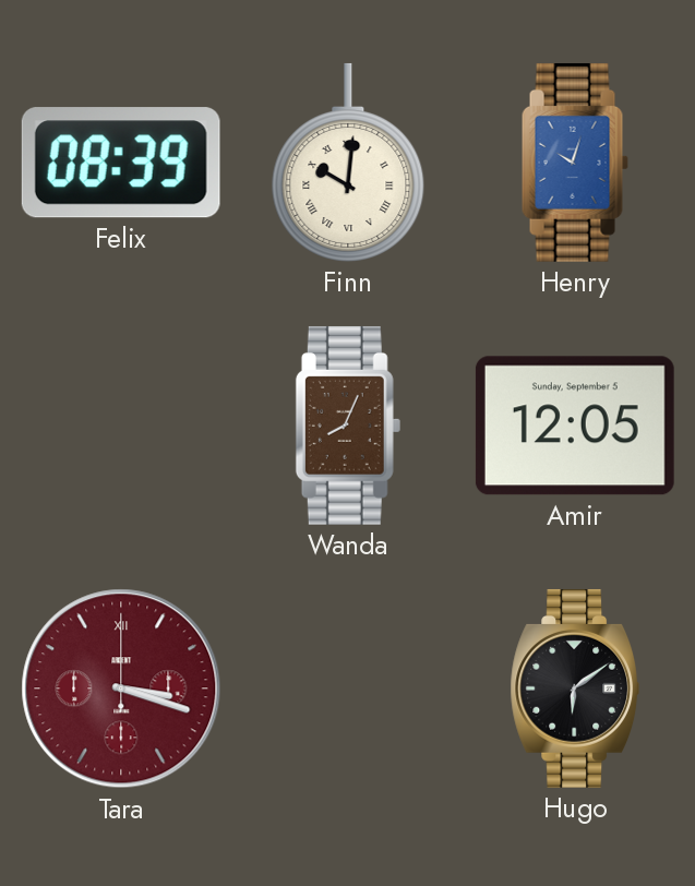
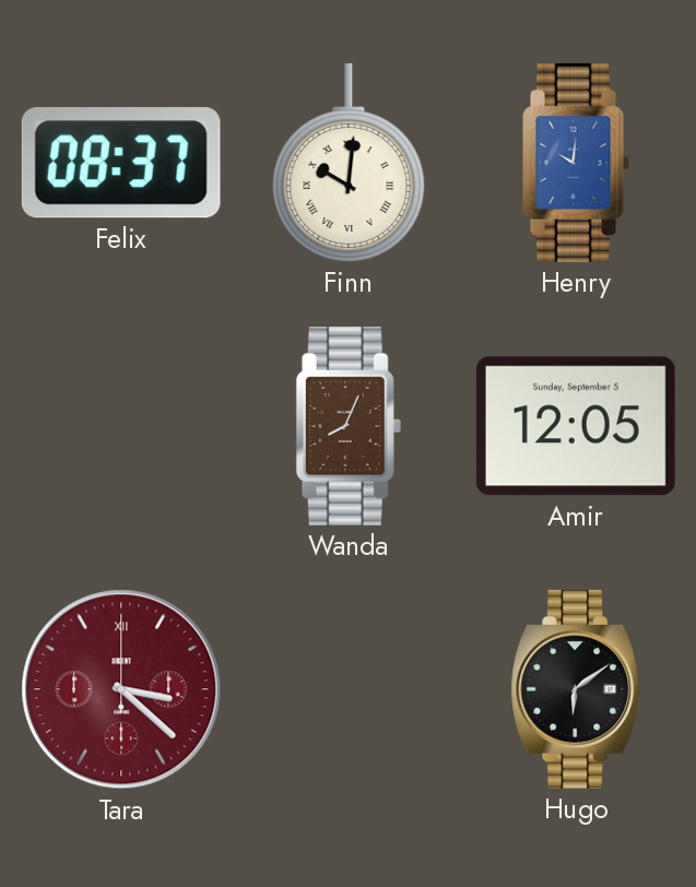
Felix: 08:39 -> 08:37
Henry: 10:03 -> 10:01
Tara: 3:18 -> 3:22
